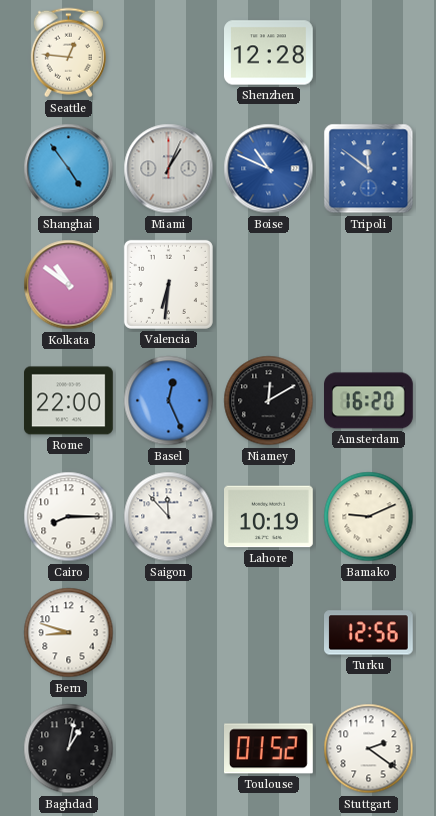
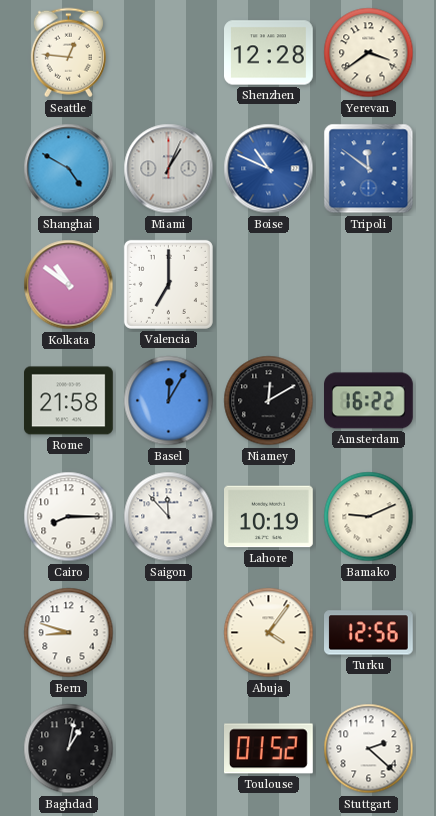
Yerevan: none -> 3:39
Shanghai: 4:54 -> 4:50
Valencia: 6:31 -> 7:00
Rome: 22:00 -> 21:58
Basel: 12:26 -> 12:05
Amsterdam: 16:20 -> 16:22
Abuja: none -> 4:06
Stuttgart: 2:21 -> 2:22
